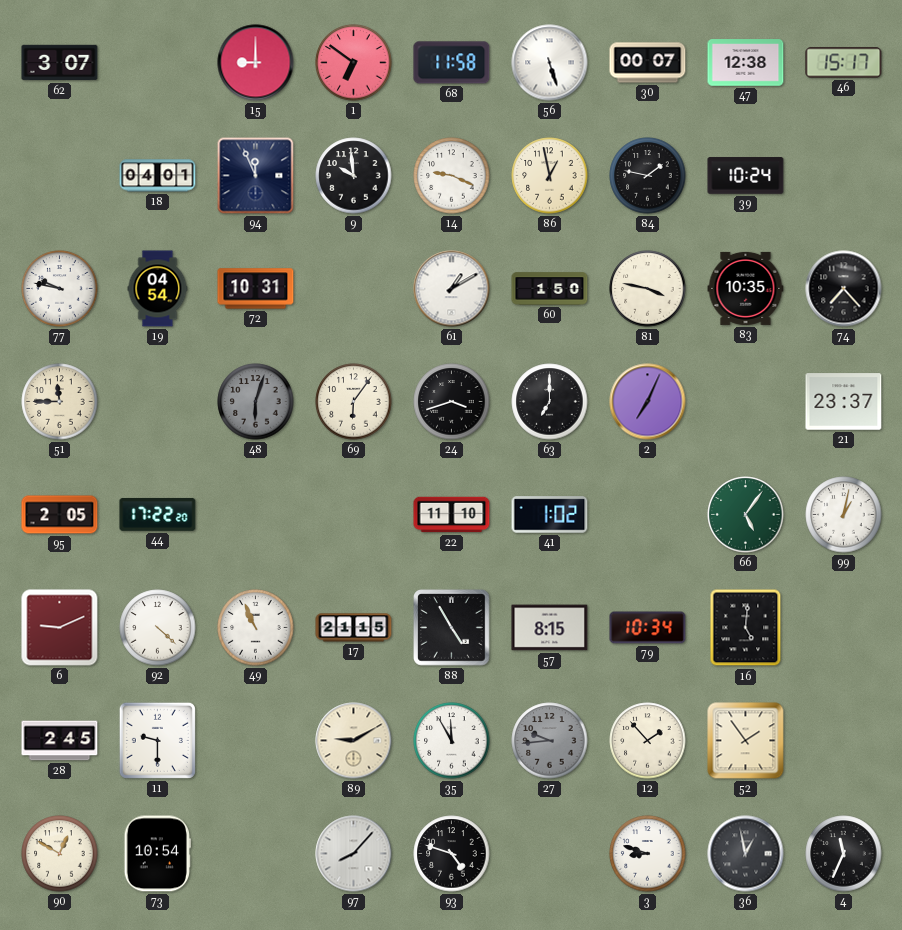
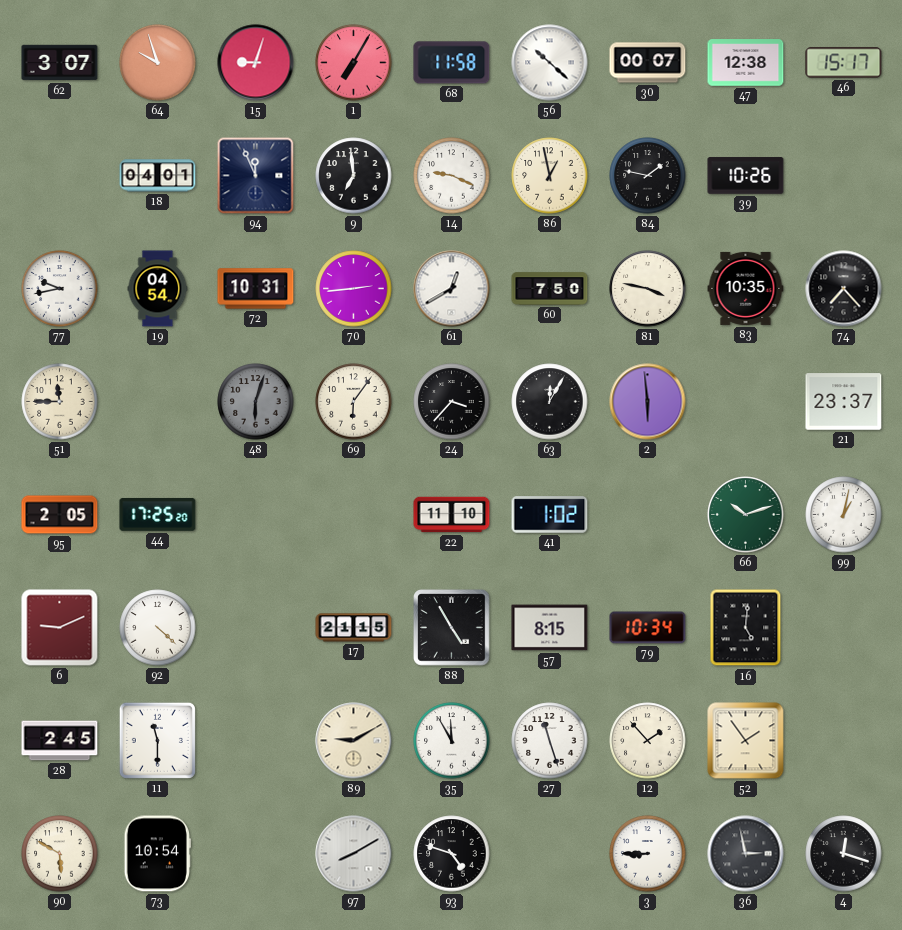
64: none -> 9:57
15: 9:00 -> 9:03
1: 6:51 -> 7:05
56: 5:27 -> 10:22
9: 9:59 -> 6:59
39: 10:24 -> 10:26
77: 9:47 -> 9:43
70: none -> 2:44
61: 1:10 -> 12:40
60: 1:50 -> 7:50
24: 3:42 -> 3:37
63: 7:00 -> 12:05
2: 7:04 -> 5:59
44: 17:22 -> 17:25
66: 5:06 -> 10:12
49: 10:56 -> none
11: 9:30 -> 11:30
27: 9:44 -> 11:27
27 dial: grey -> white
90: 12:50 -> 5:50
97: 8:07 -> 8:10
3: 8:48 -> 8:45
36: 12:58 -> 2:58
4: 11:34 -> 12:18
